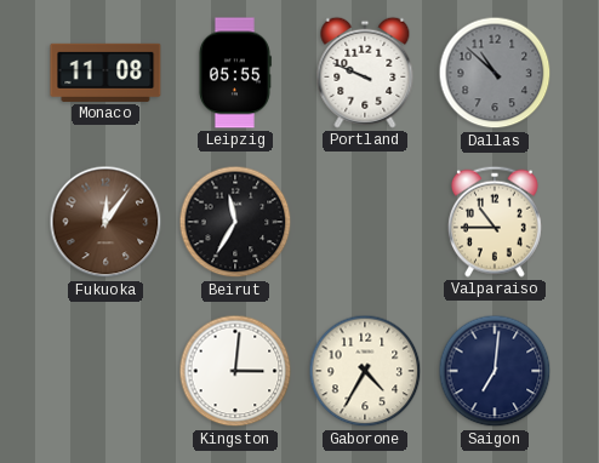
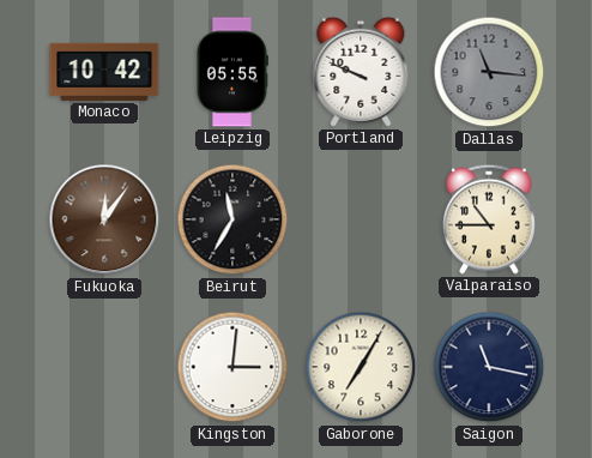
Monaco: 11:08 -> 10:42
Dallas: 10:52 -> 11:16
Gaborone: 4:35 -> 7:05
Saigon: 7:01 -> 11:17
